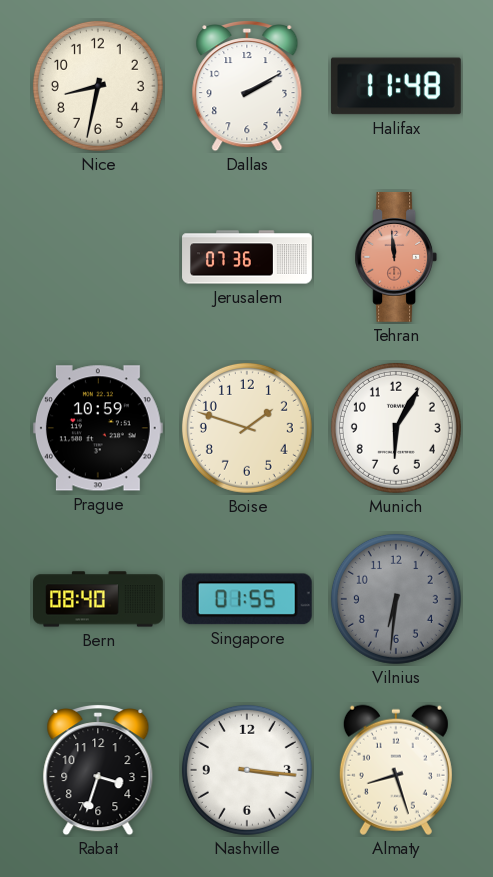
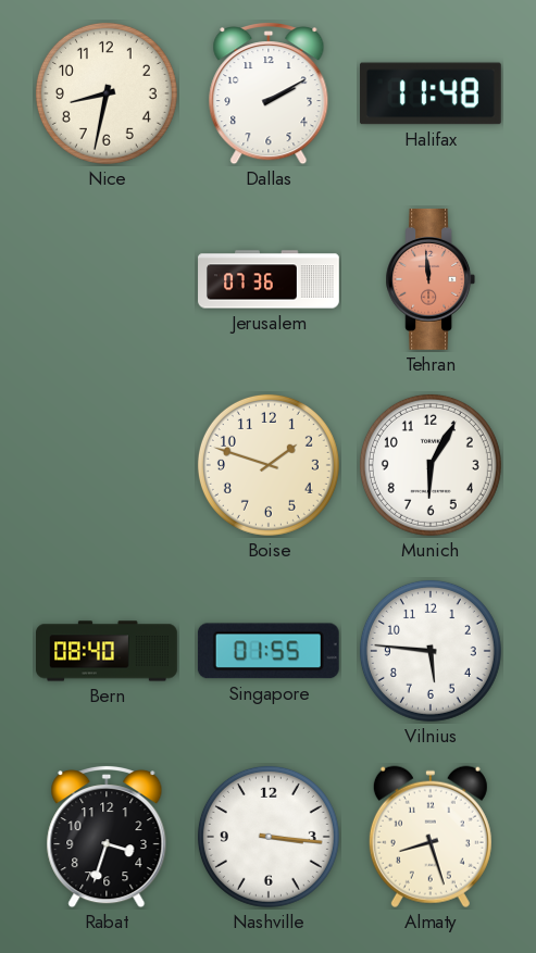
Prague: 10:59 -> none
Vilnius: 6:31 -> 5:46
Vilnius dial: grey -> white
